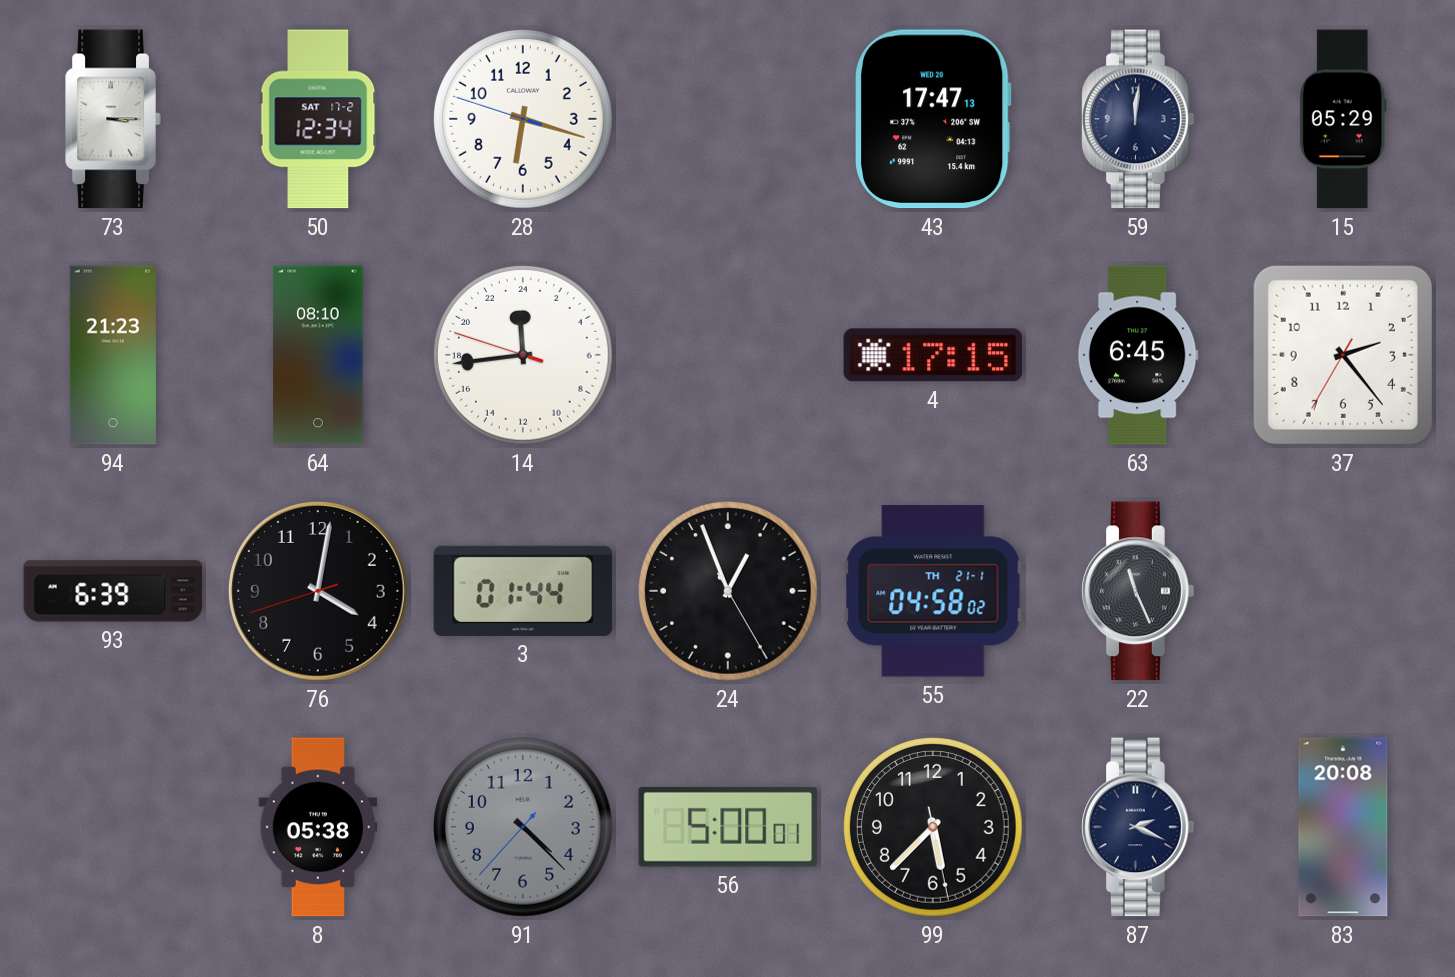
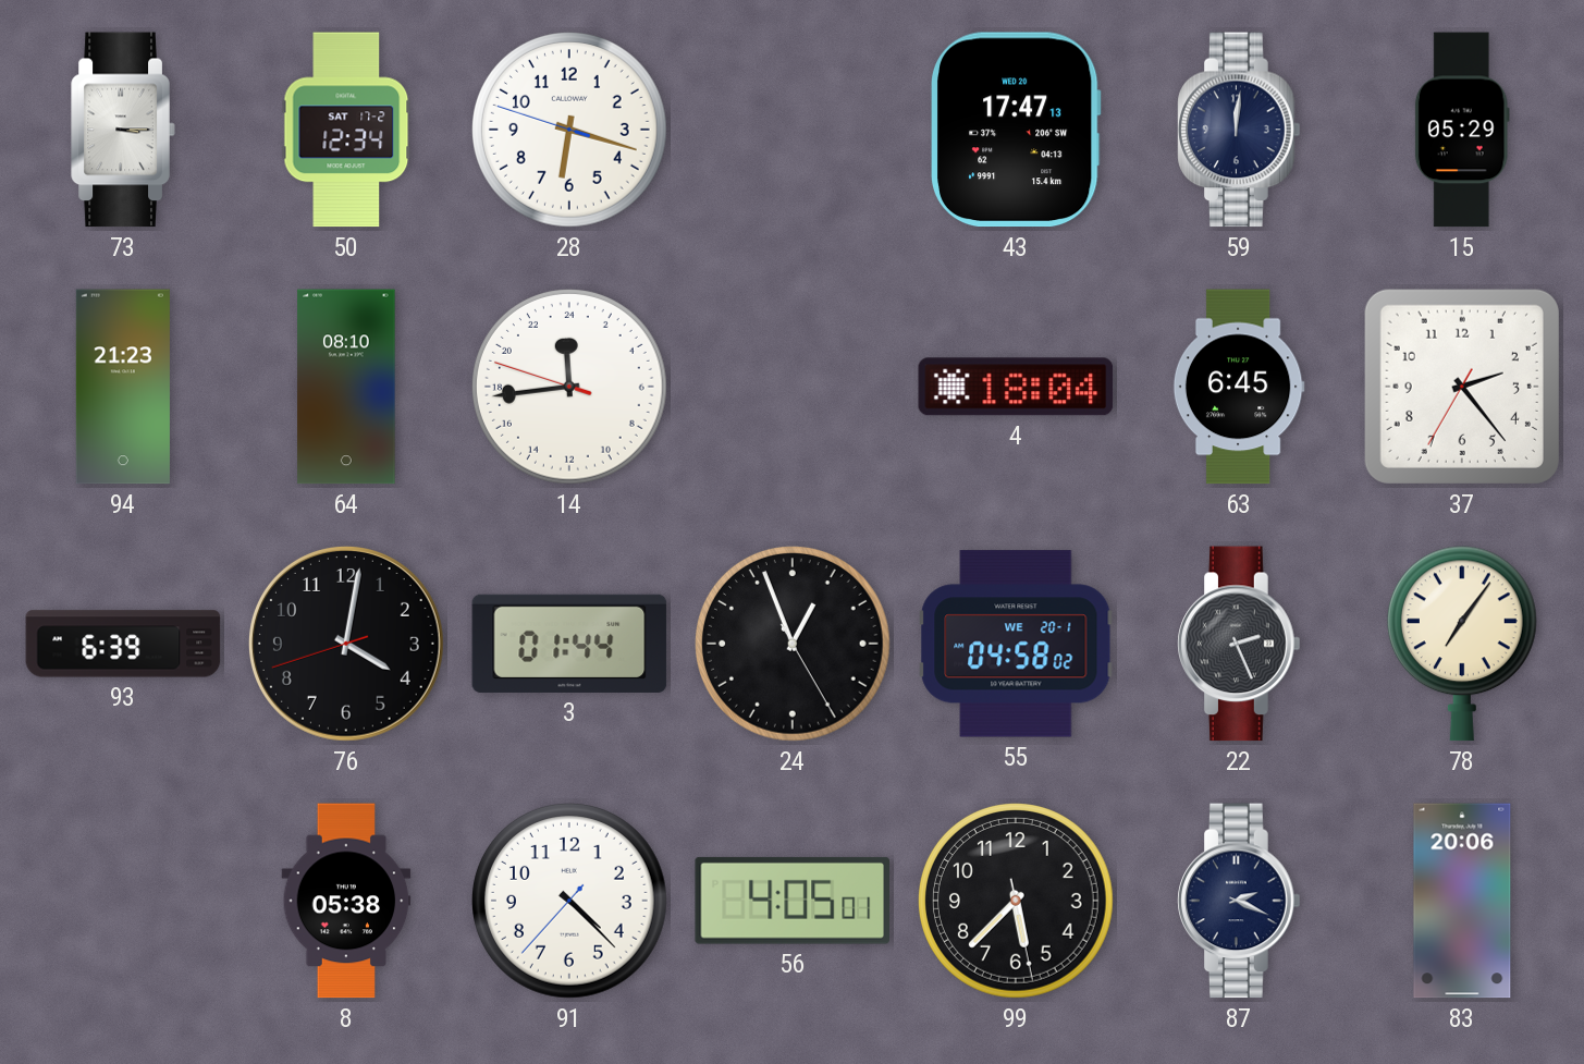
4: 17:15 -> 18:04
55 date: TH 21-1 -> WE 20-1
22: 11:26 -> 2:26
78: none -> 7:06
91 dial: grey -> white
56: 5:00 -> 4:05
83: 20:08 -> 20:06
